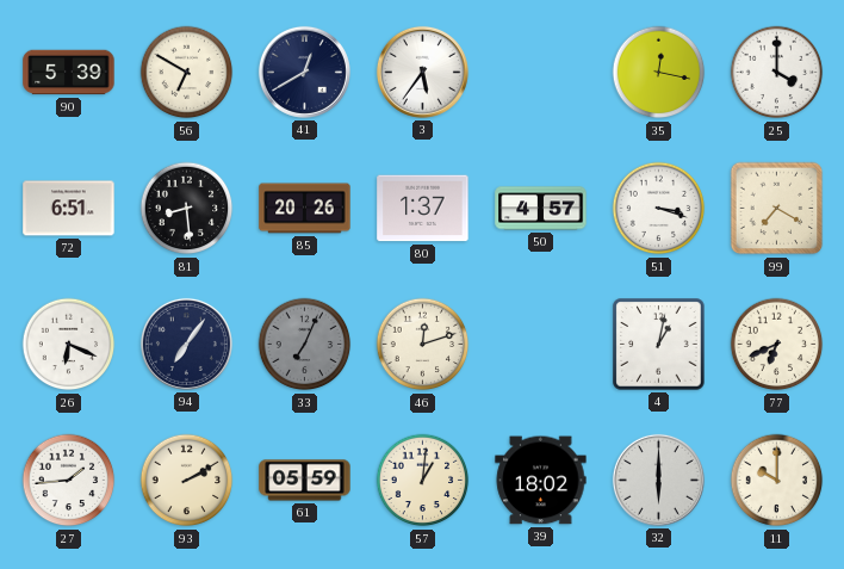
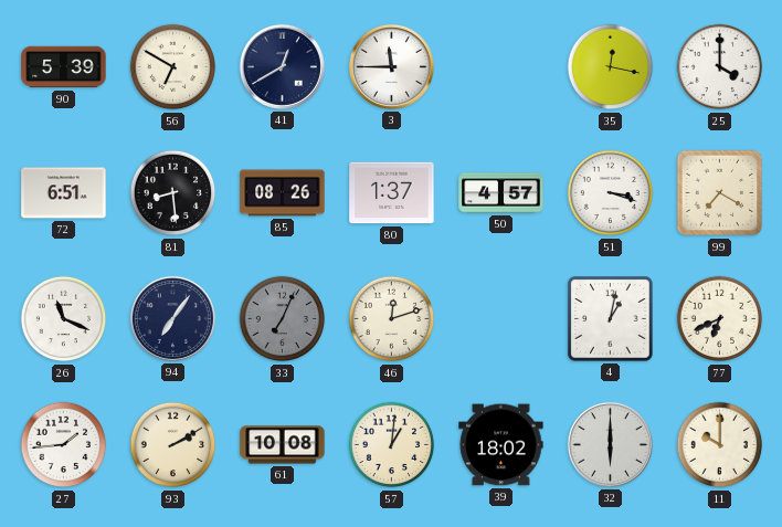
3: 5:36 -> 11:45
85: 20:26 -> 08:26
26: 6:19 -> 11:19
61: 05:59 -> 10:08
